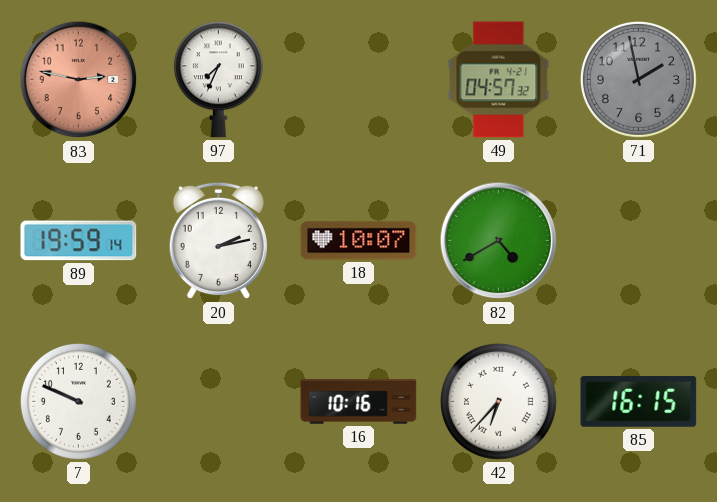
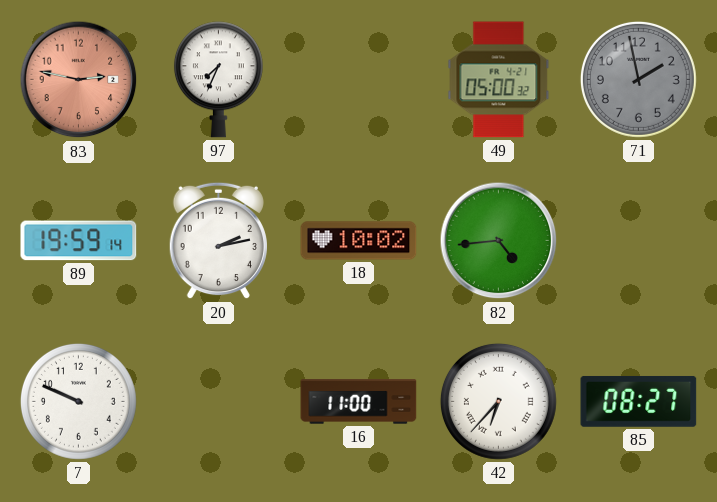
49: 04:57 -> 05:00
18: 10:07 -> 10:02
82: 4:40 -> 4:44
16: 10:16 -> 11:00
85: 16:15 -> 08:27
